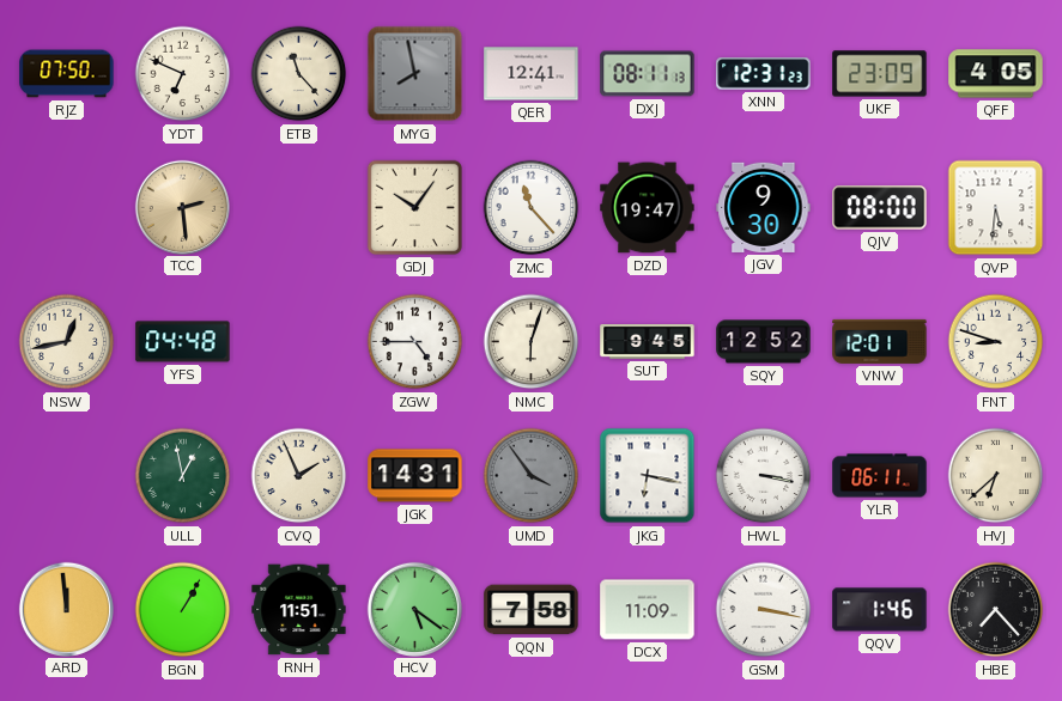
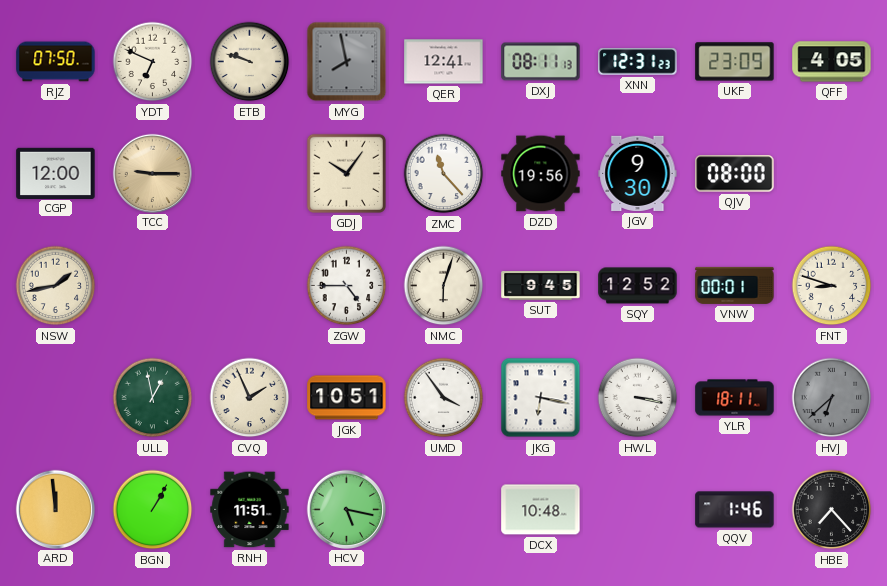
ETB: 11:23 -> 9:48
CGP: none -> 12:00
TCC: 2:29 -> 9:15
DZD: 19:47 -> 19:56
QVP: 5:31 -> none
NSW: 12:43 -> 1:43
YFS: 04:48 -> none
VNW: 12:01 -> 00:01
JGK: 14:31 -> 10:51
UMD dial: grey -> white
YLR: 06:11 -> 18:11
HVJ dial: cream -> grey
HCV: 5:21 -> 5:17
QQN: 7:58 -> none
DCX: 11:09 -> 10:48
GSM: 3:17 -> none
